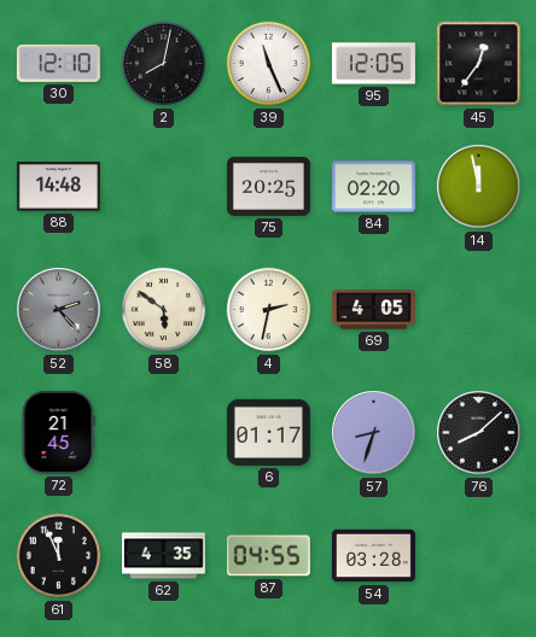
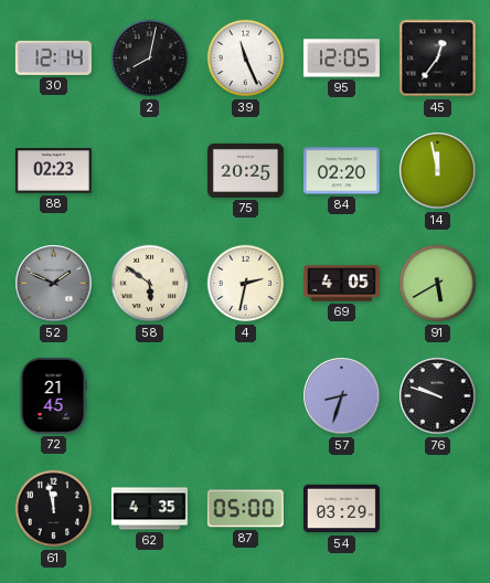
30: 12:10 -> 12:14
88: 14:48 -> 02:23
52: 2:23 -> 1:49
91: none -> 5:40
6: 01:17 -> none
76: 8:08 -> 9:48
61: 11:56 -> 11:58
87: 04:55 -> 05:00
54: 03:28 -> 03:29
